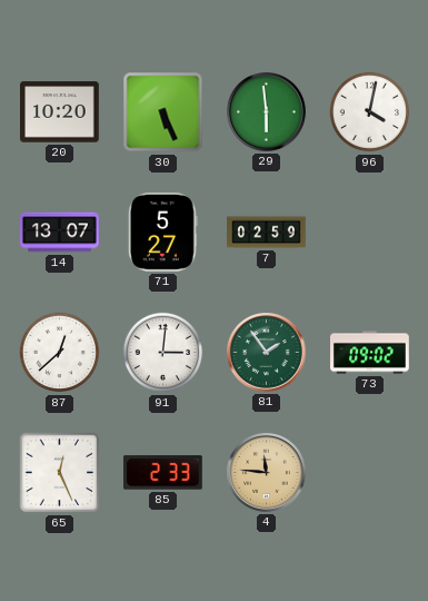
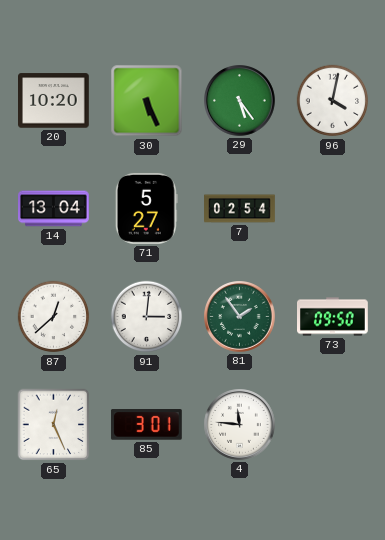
29: 5:59 -> 5:24
14: 13:07 -> 13:04
7: 02:59 -> 02:54
73: 09:02 -> 09:50
85: 2:33 -> 3:01
4 dial: champagne -> white
